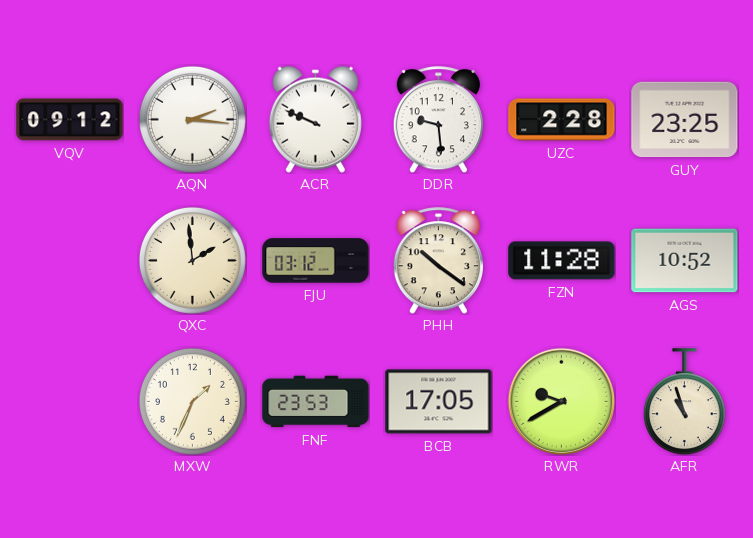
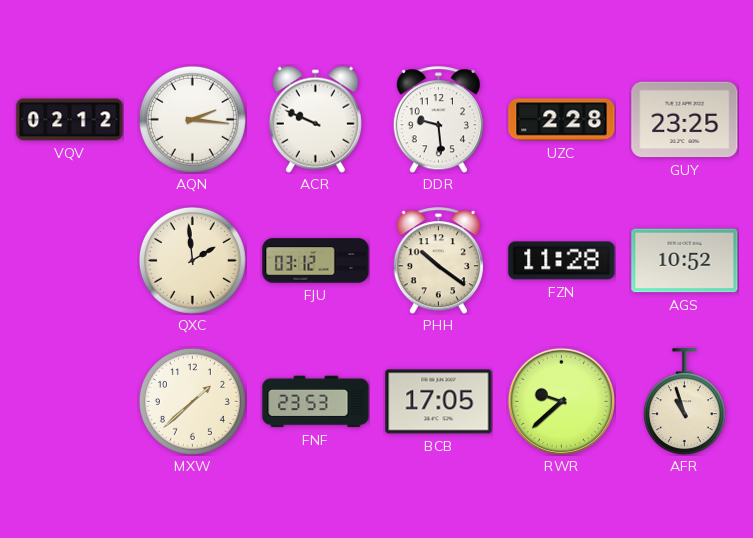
VQV: 09:12 -> 02:12
MXW: 1:34 -> 1:38
RWR: 9:40 -> 9:38
